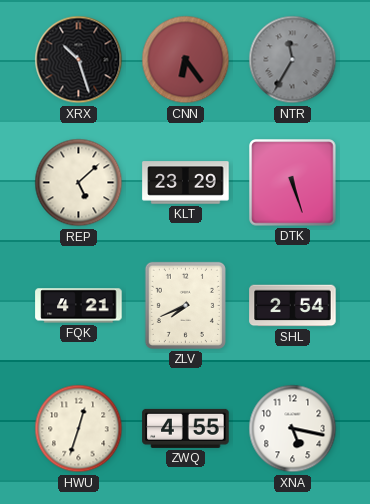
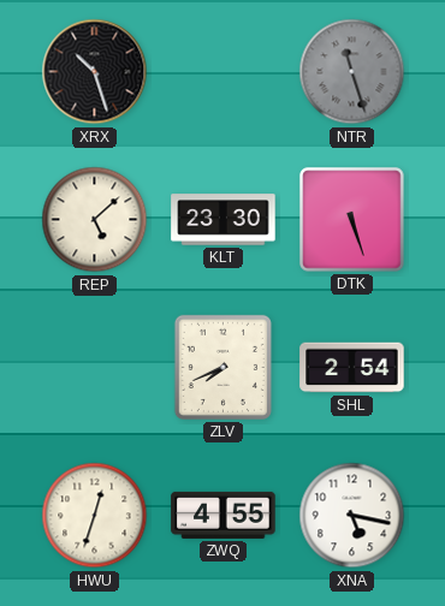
CNN: 6:24 -> none
NTR: 11:35 -> 11:27
KLT: 23:29 -> 23:30
FQK: 4:21 -> none
